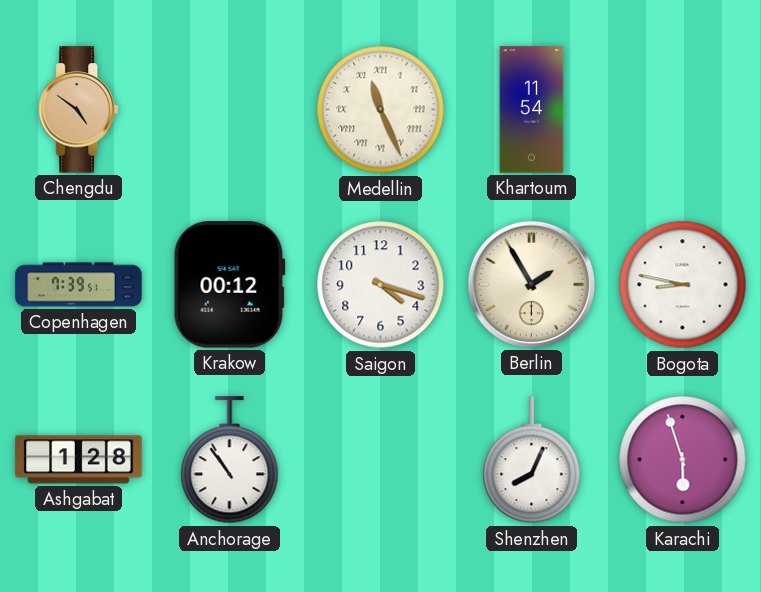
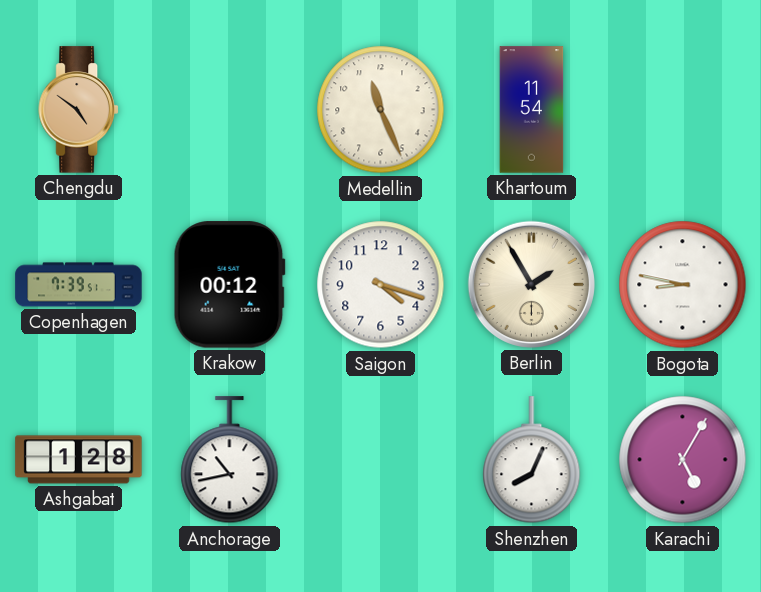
Medellin numerals: Roman -> Arabic
Anchorage: 10:54 -> 10:43
Karachi: 5:57 -> 5:05
